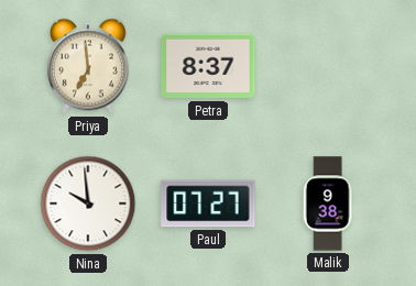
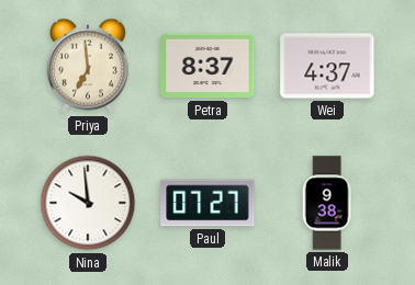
Wei: none -> 4:37
